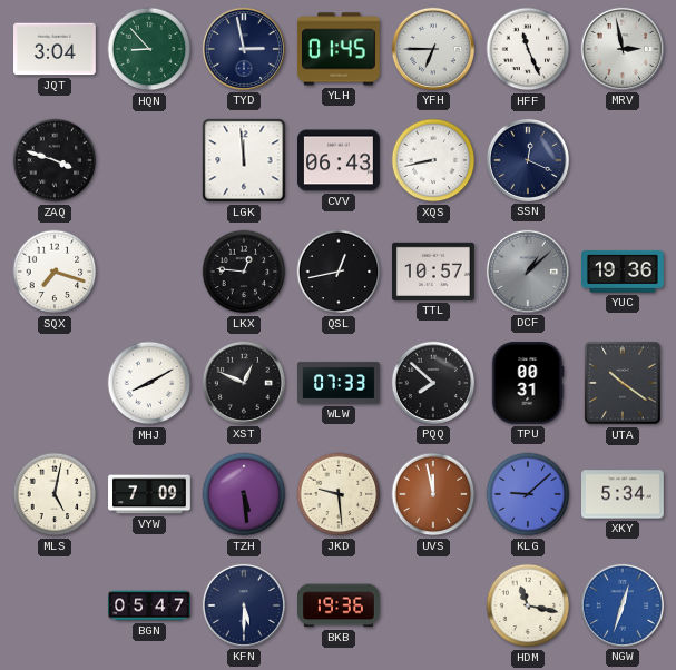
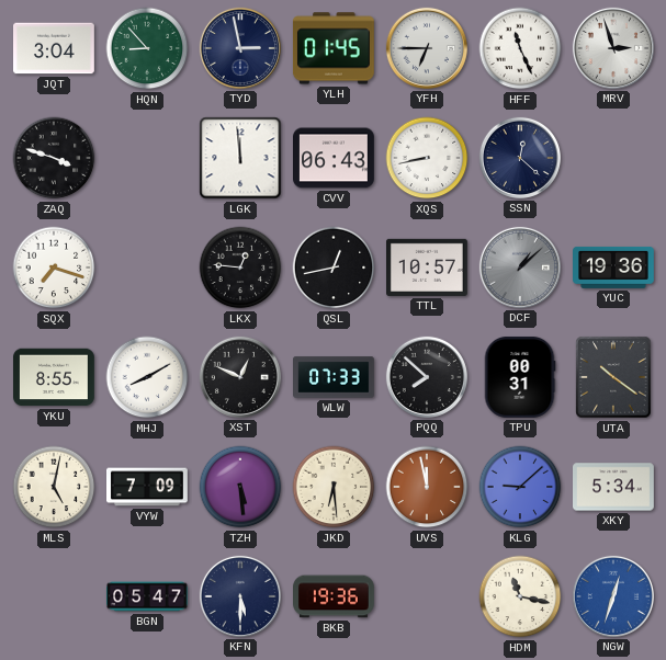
MRV: 2:58 -> 2:57
SSN: 12:19 -> 12:22
YKU: none -> 8:55
JKD: 9:29 -> 6:29
